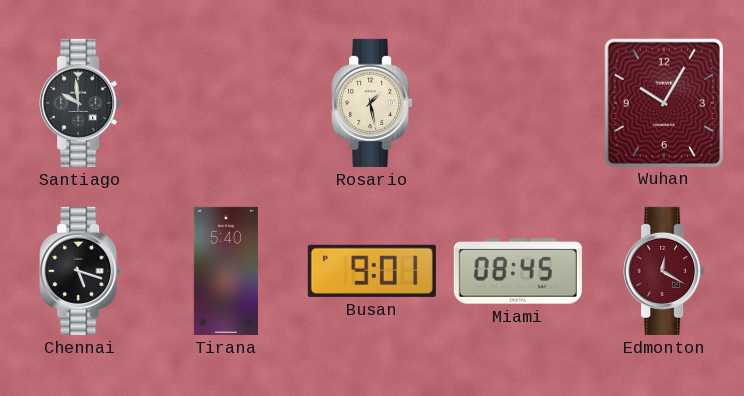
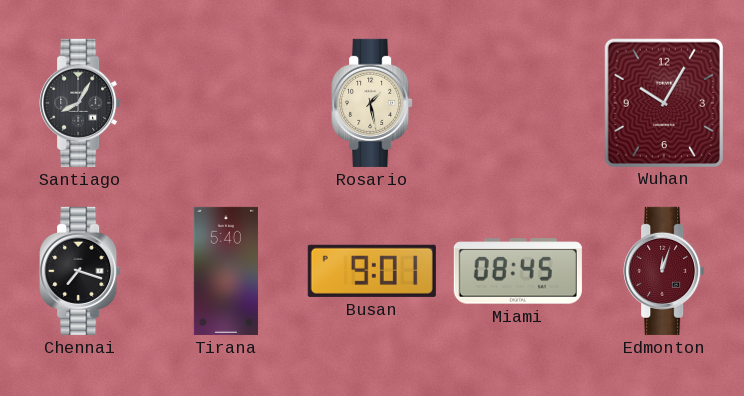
Santiago: 9:59 -> 8:05
Chennai: 5:18 -> 7:18
Edmonton: 12:20 -> 12:03
